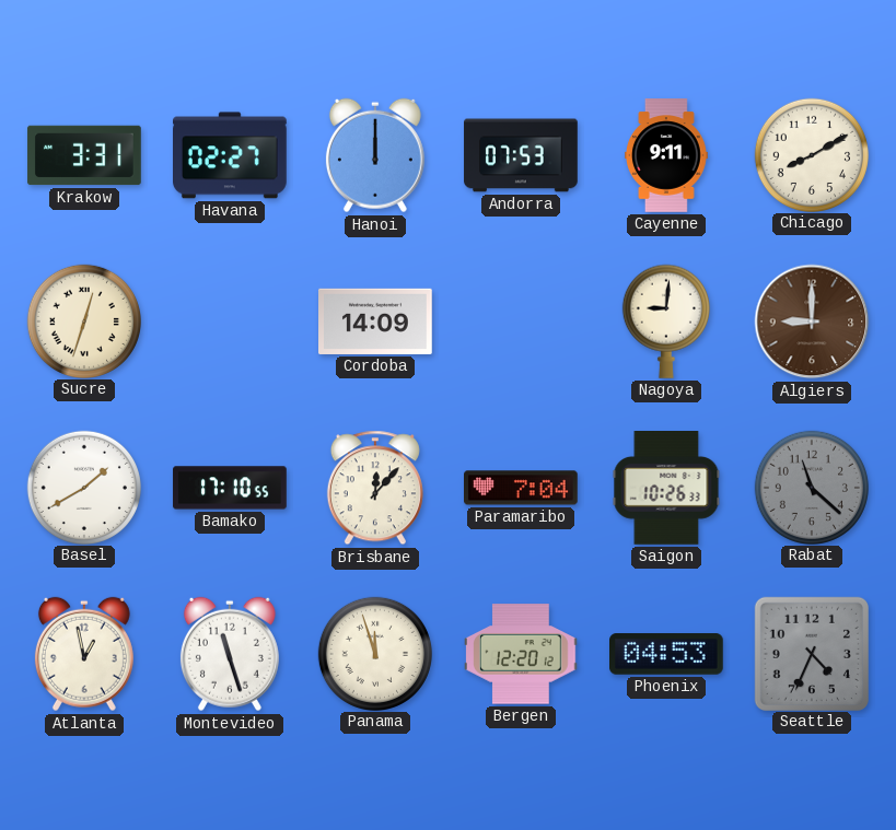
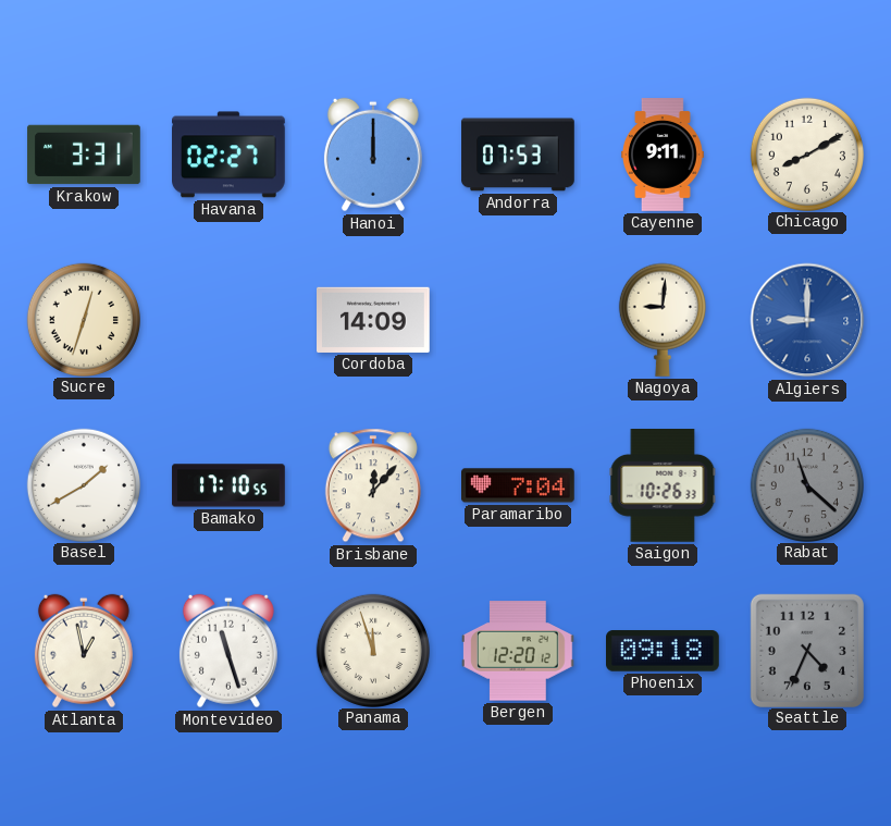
Algiers dial: brown -> blue
Phoenix: 04:53 -> 09:18
